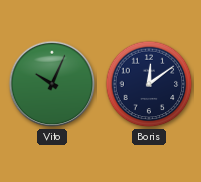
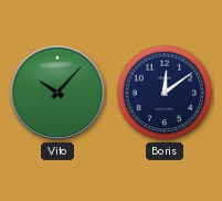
Vito: 10:04 -> 10:07
